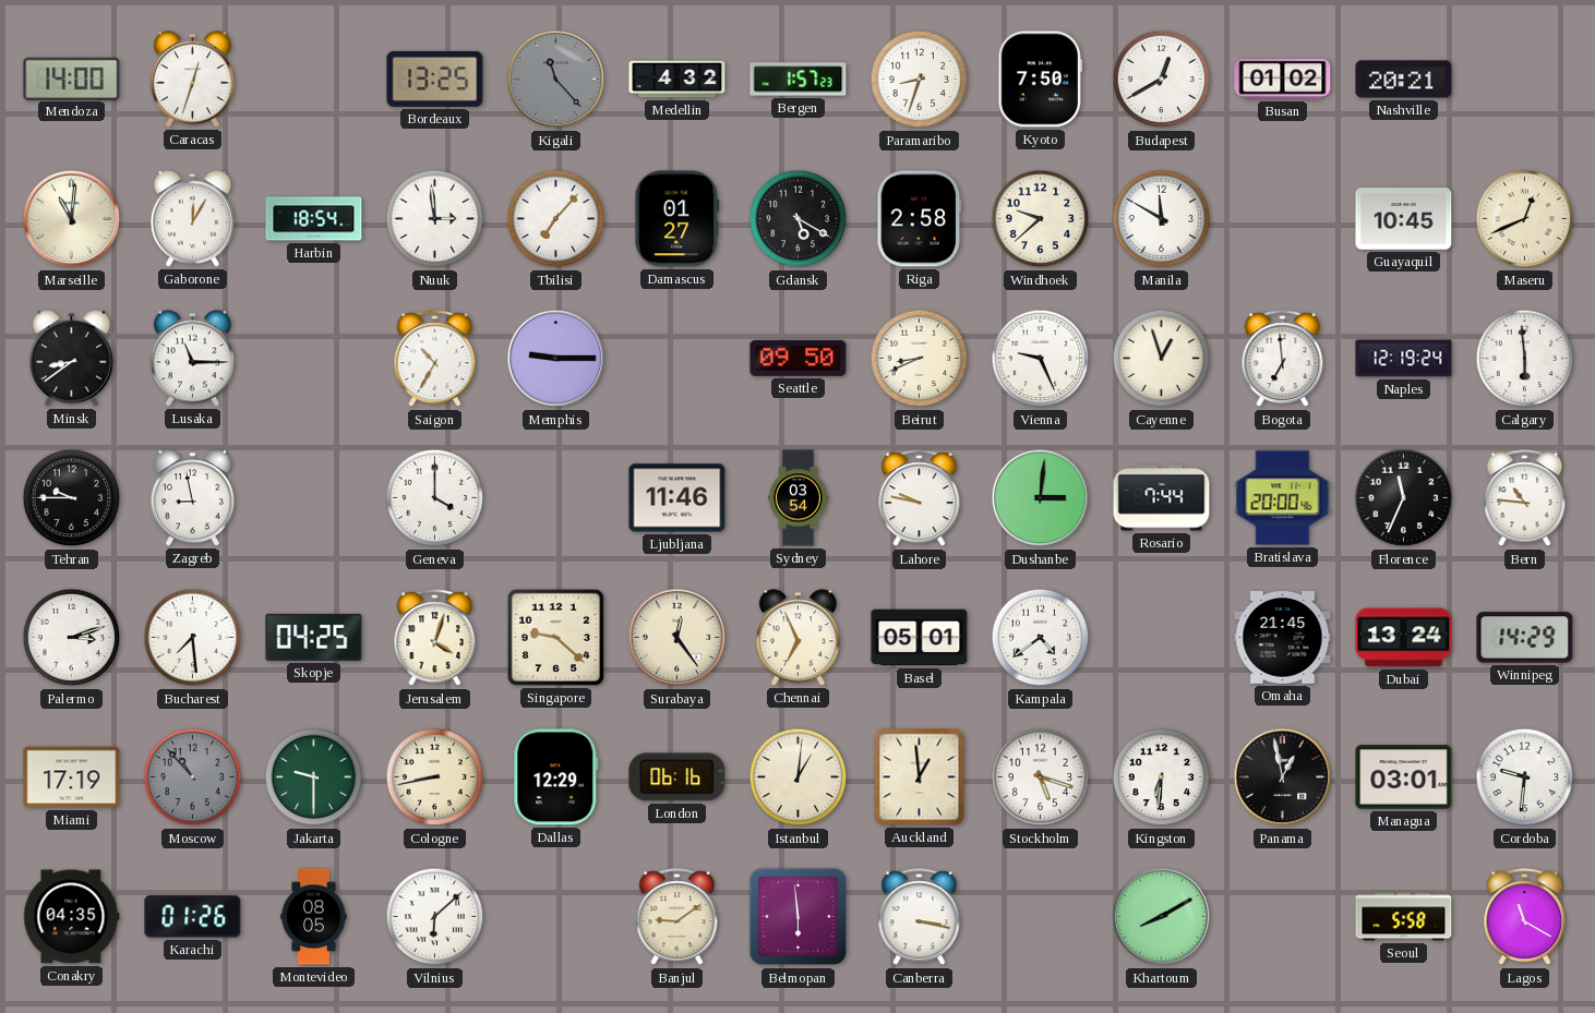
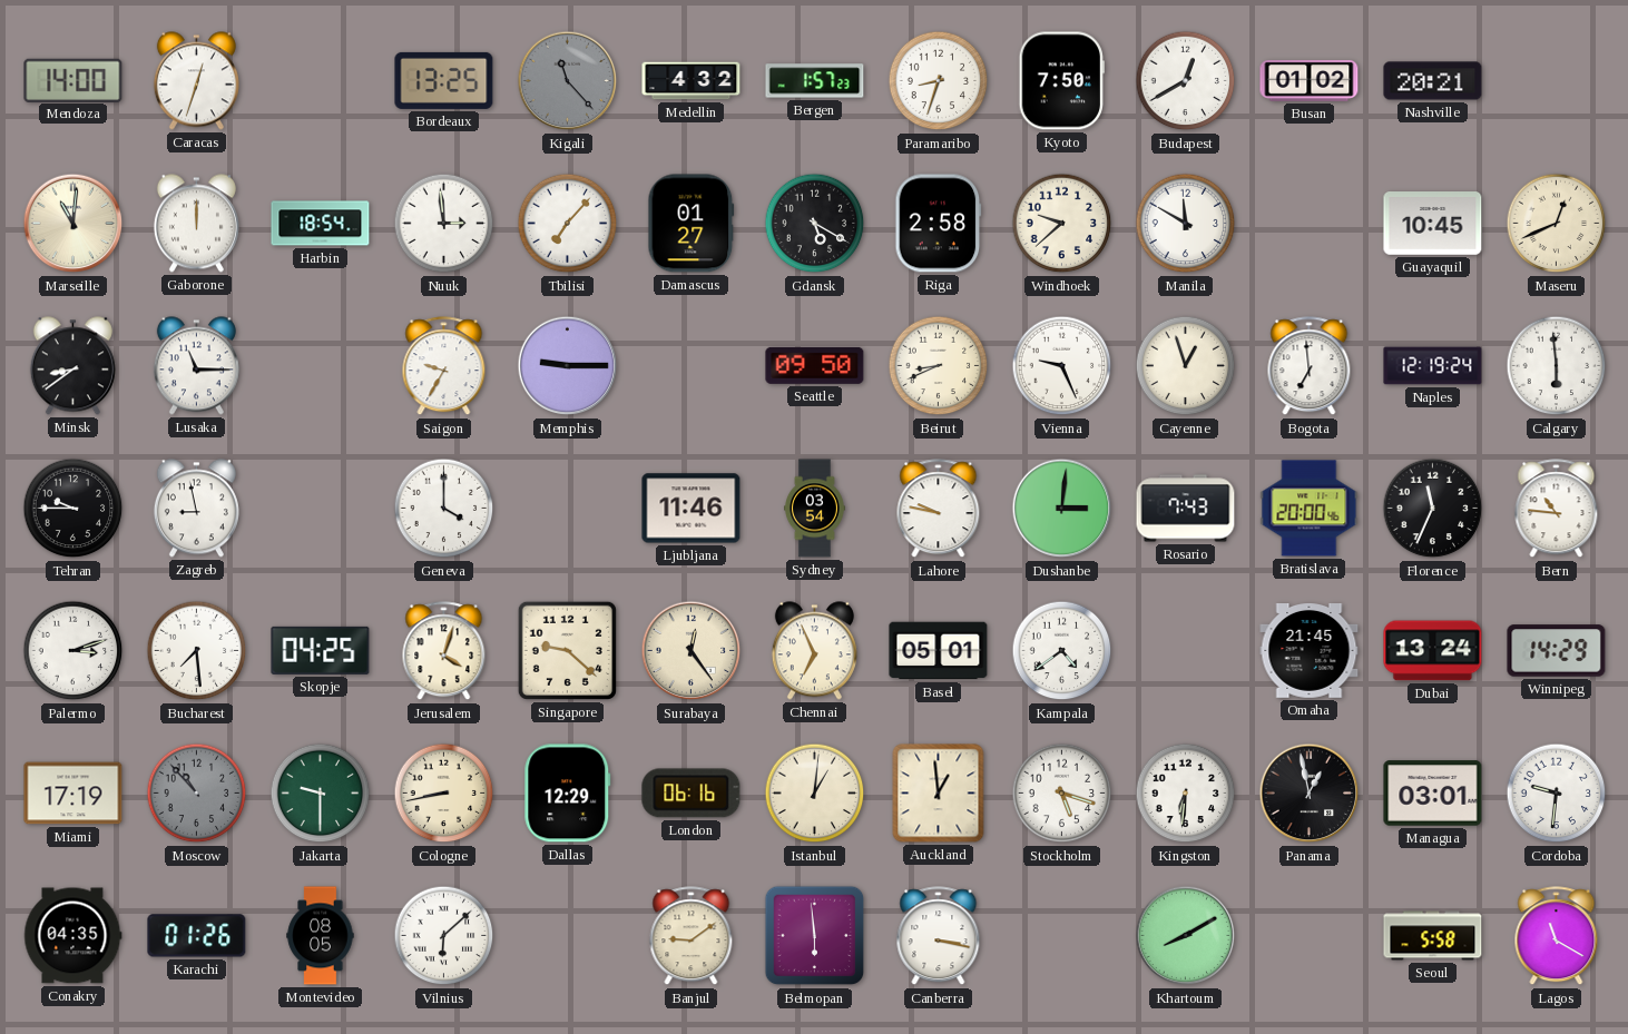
Gaborone: 12:05 -> 12:00
Saigon: 10:35 -> 9:35
Rosario: 7:44 -> 7:43
